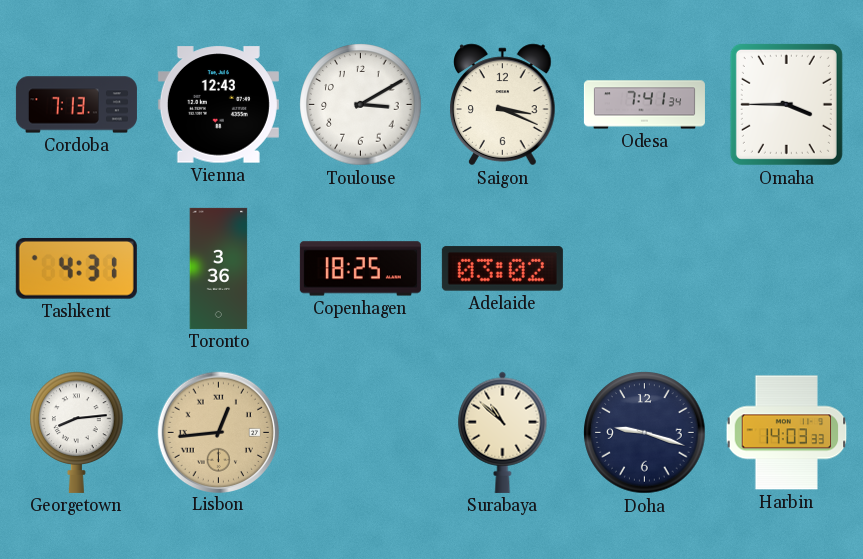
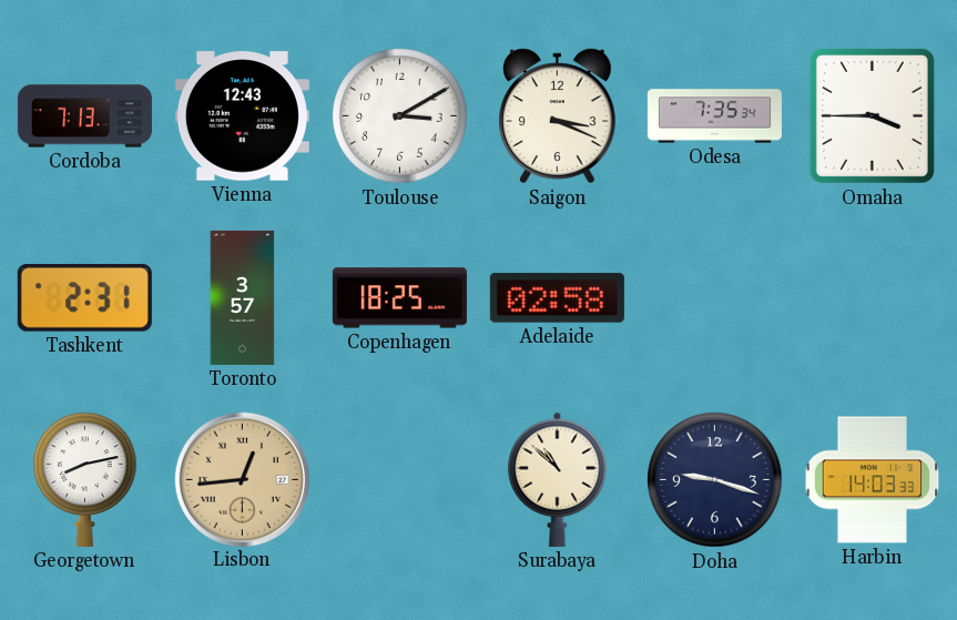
Odesa: 7:41 -> 7:35
Tashkent: 4:31 -> 2:31
Toronto: 3:36 -> 3:57
Adelaide: 03:02 -> 02:58
Georgetown: 8:14 -> 8:13
